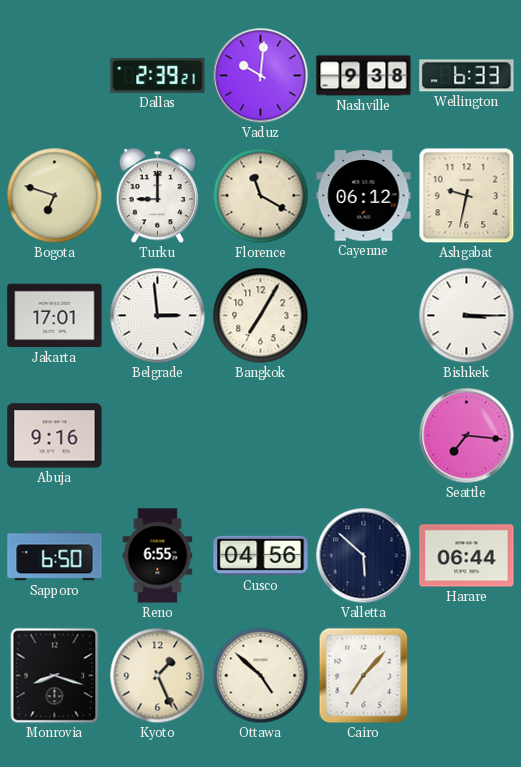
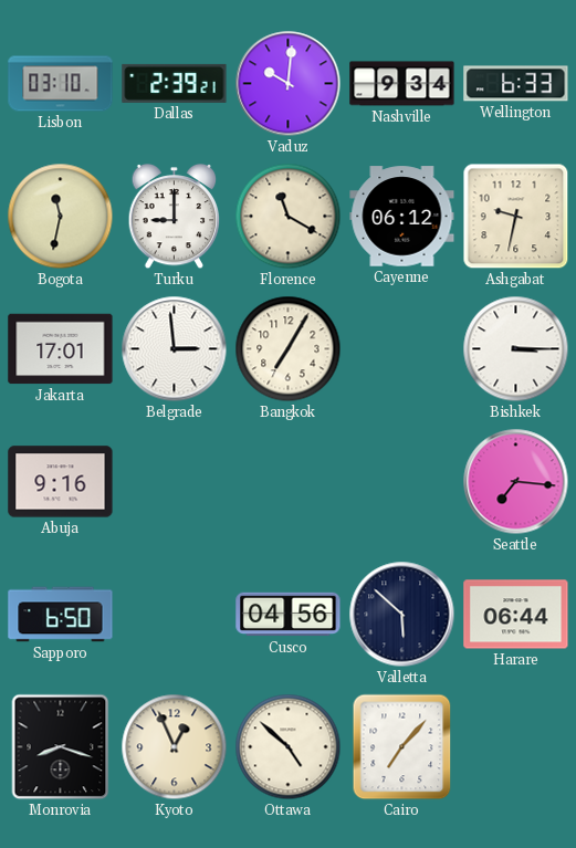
Lisbon: none -> 03:10
Nashville: 9:38 -> 9:34
Bogota: 6:48 -> 11:32
Reno: 6:55 -> none
Kyoto: 1:26 -> 12:56
